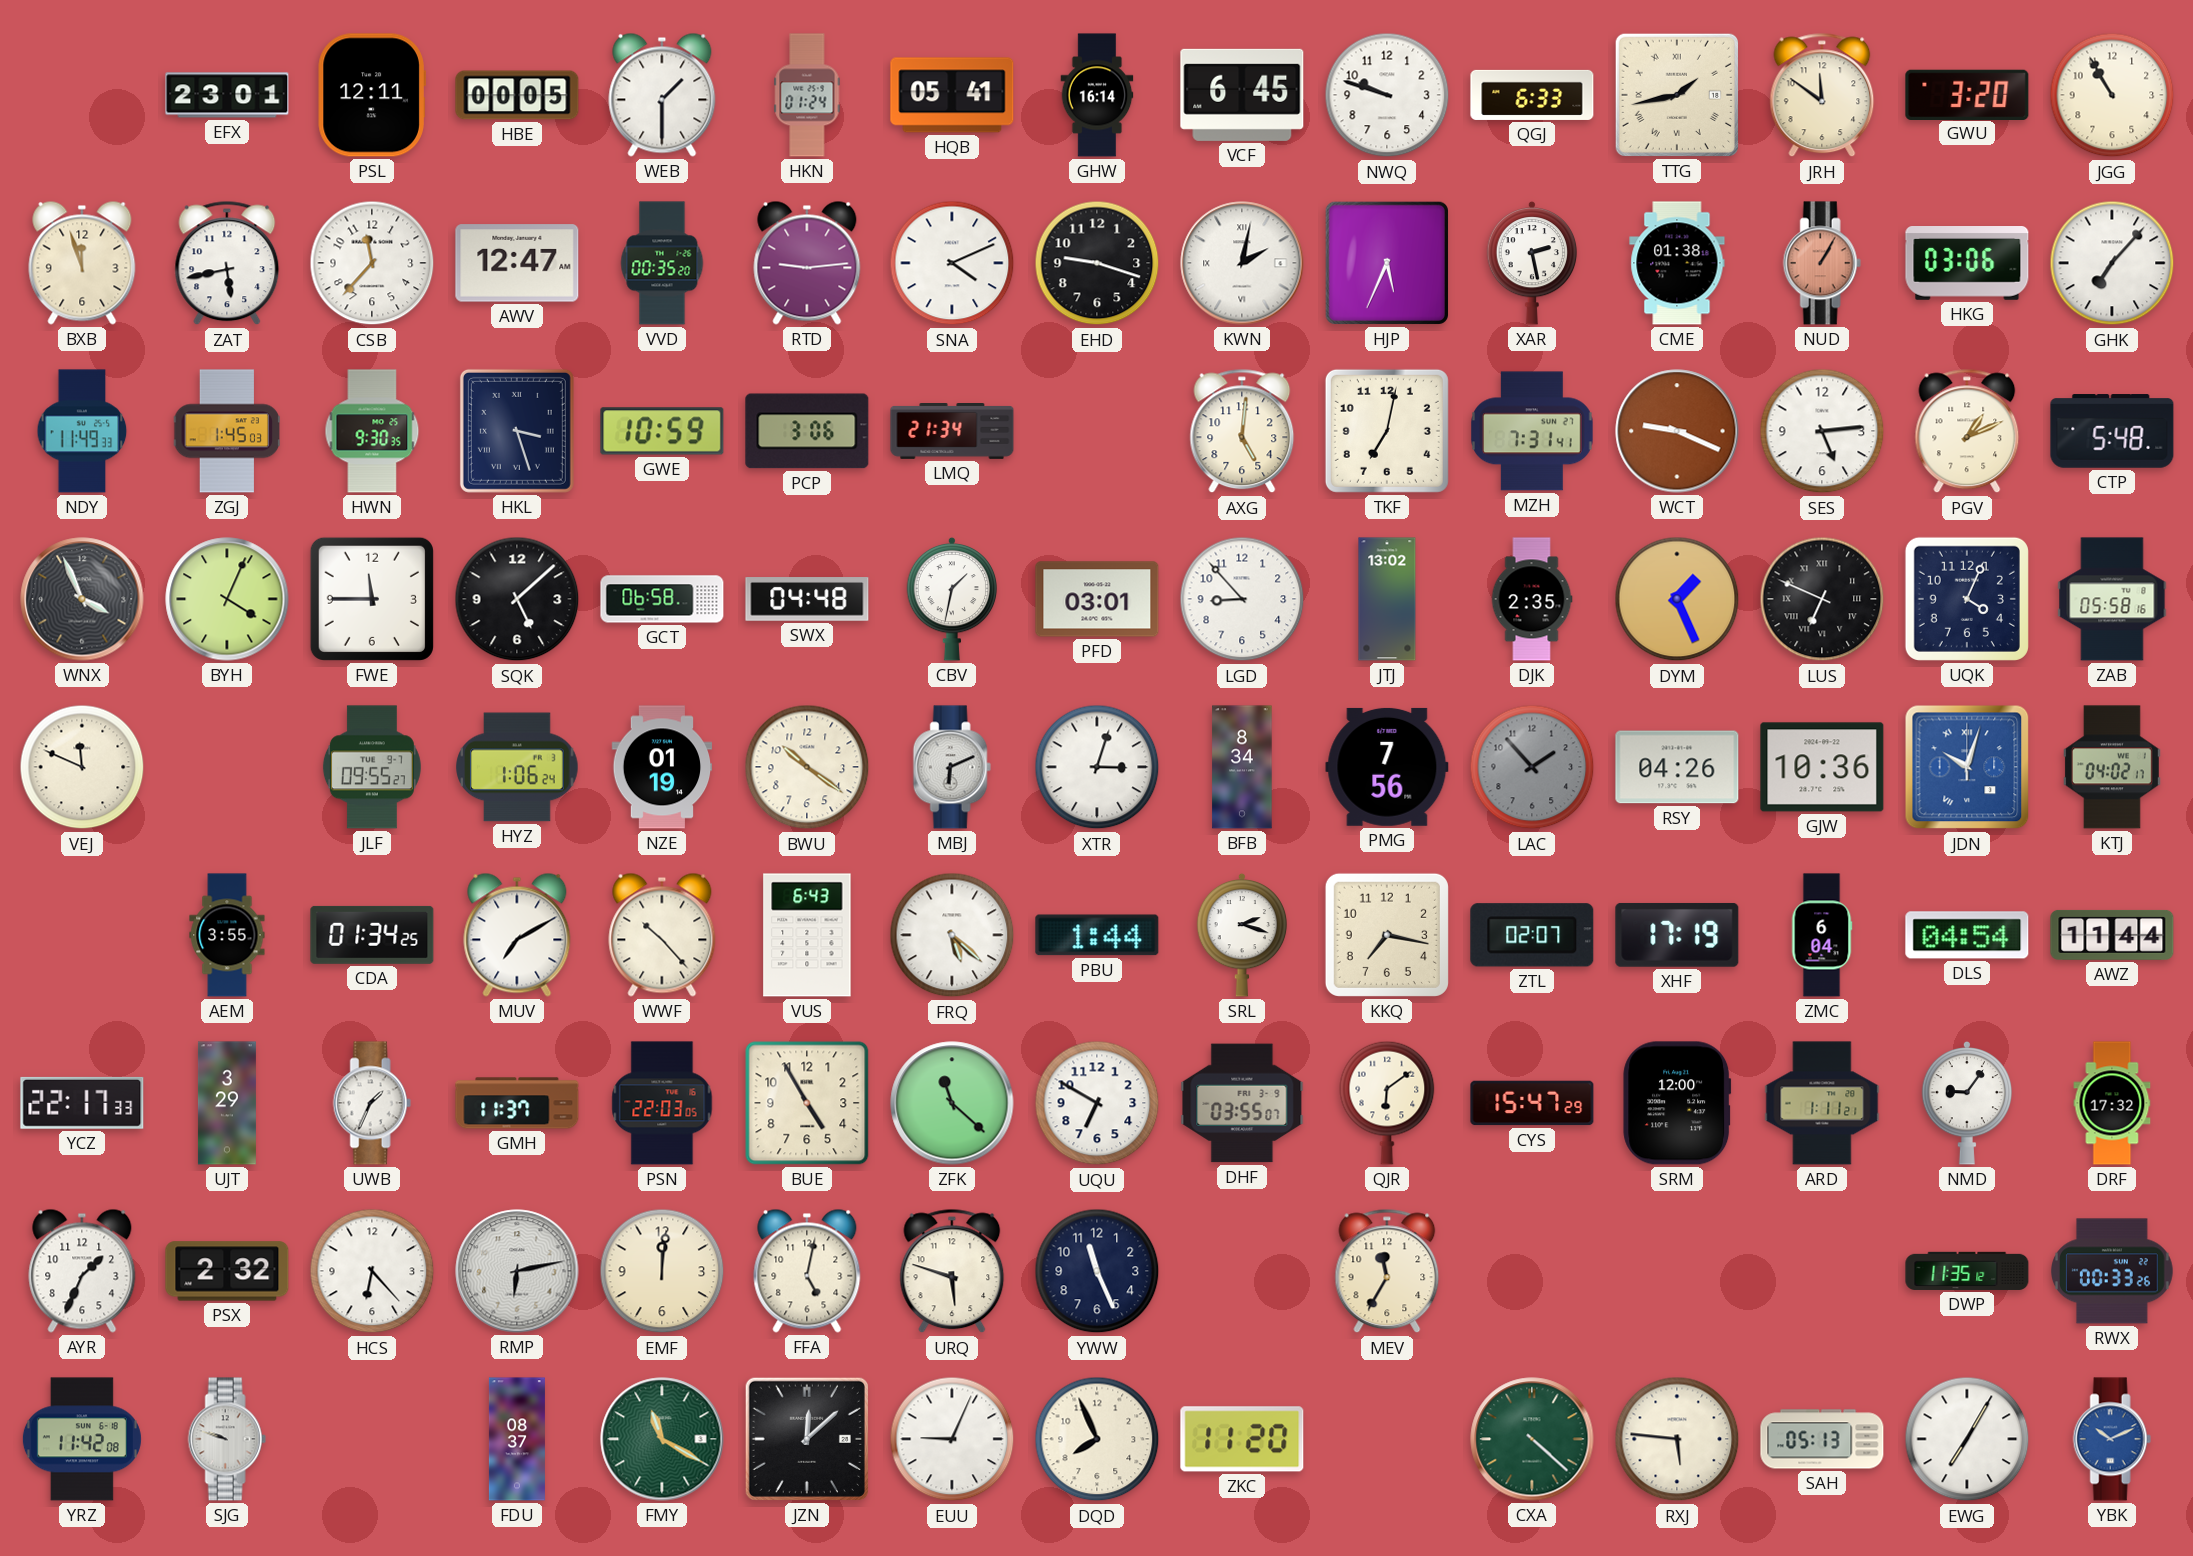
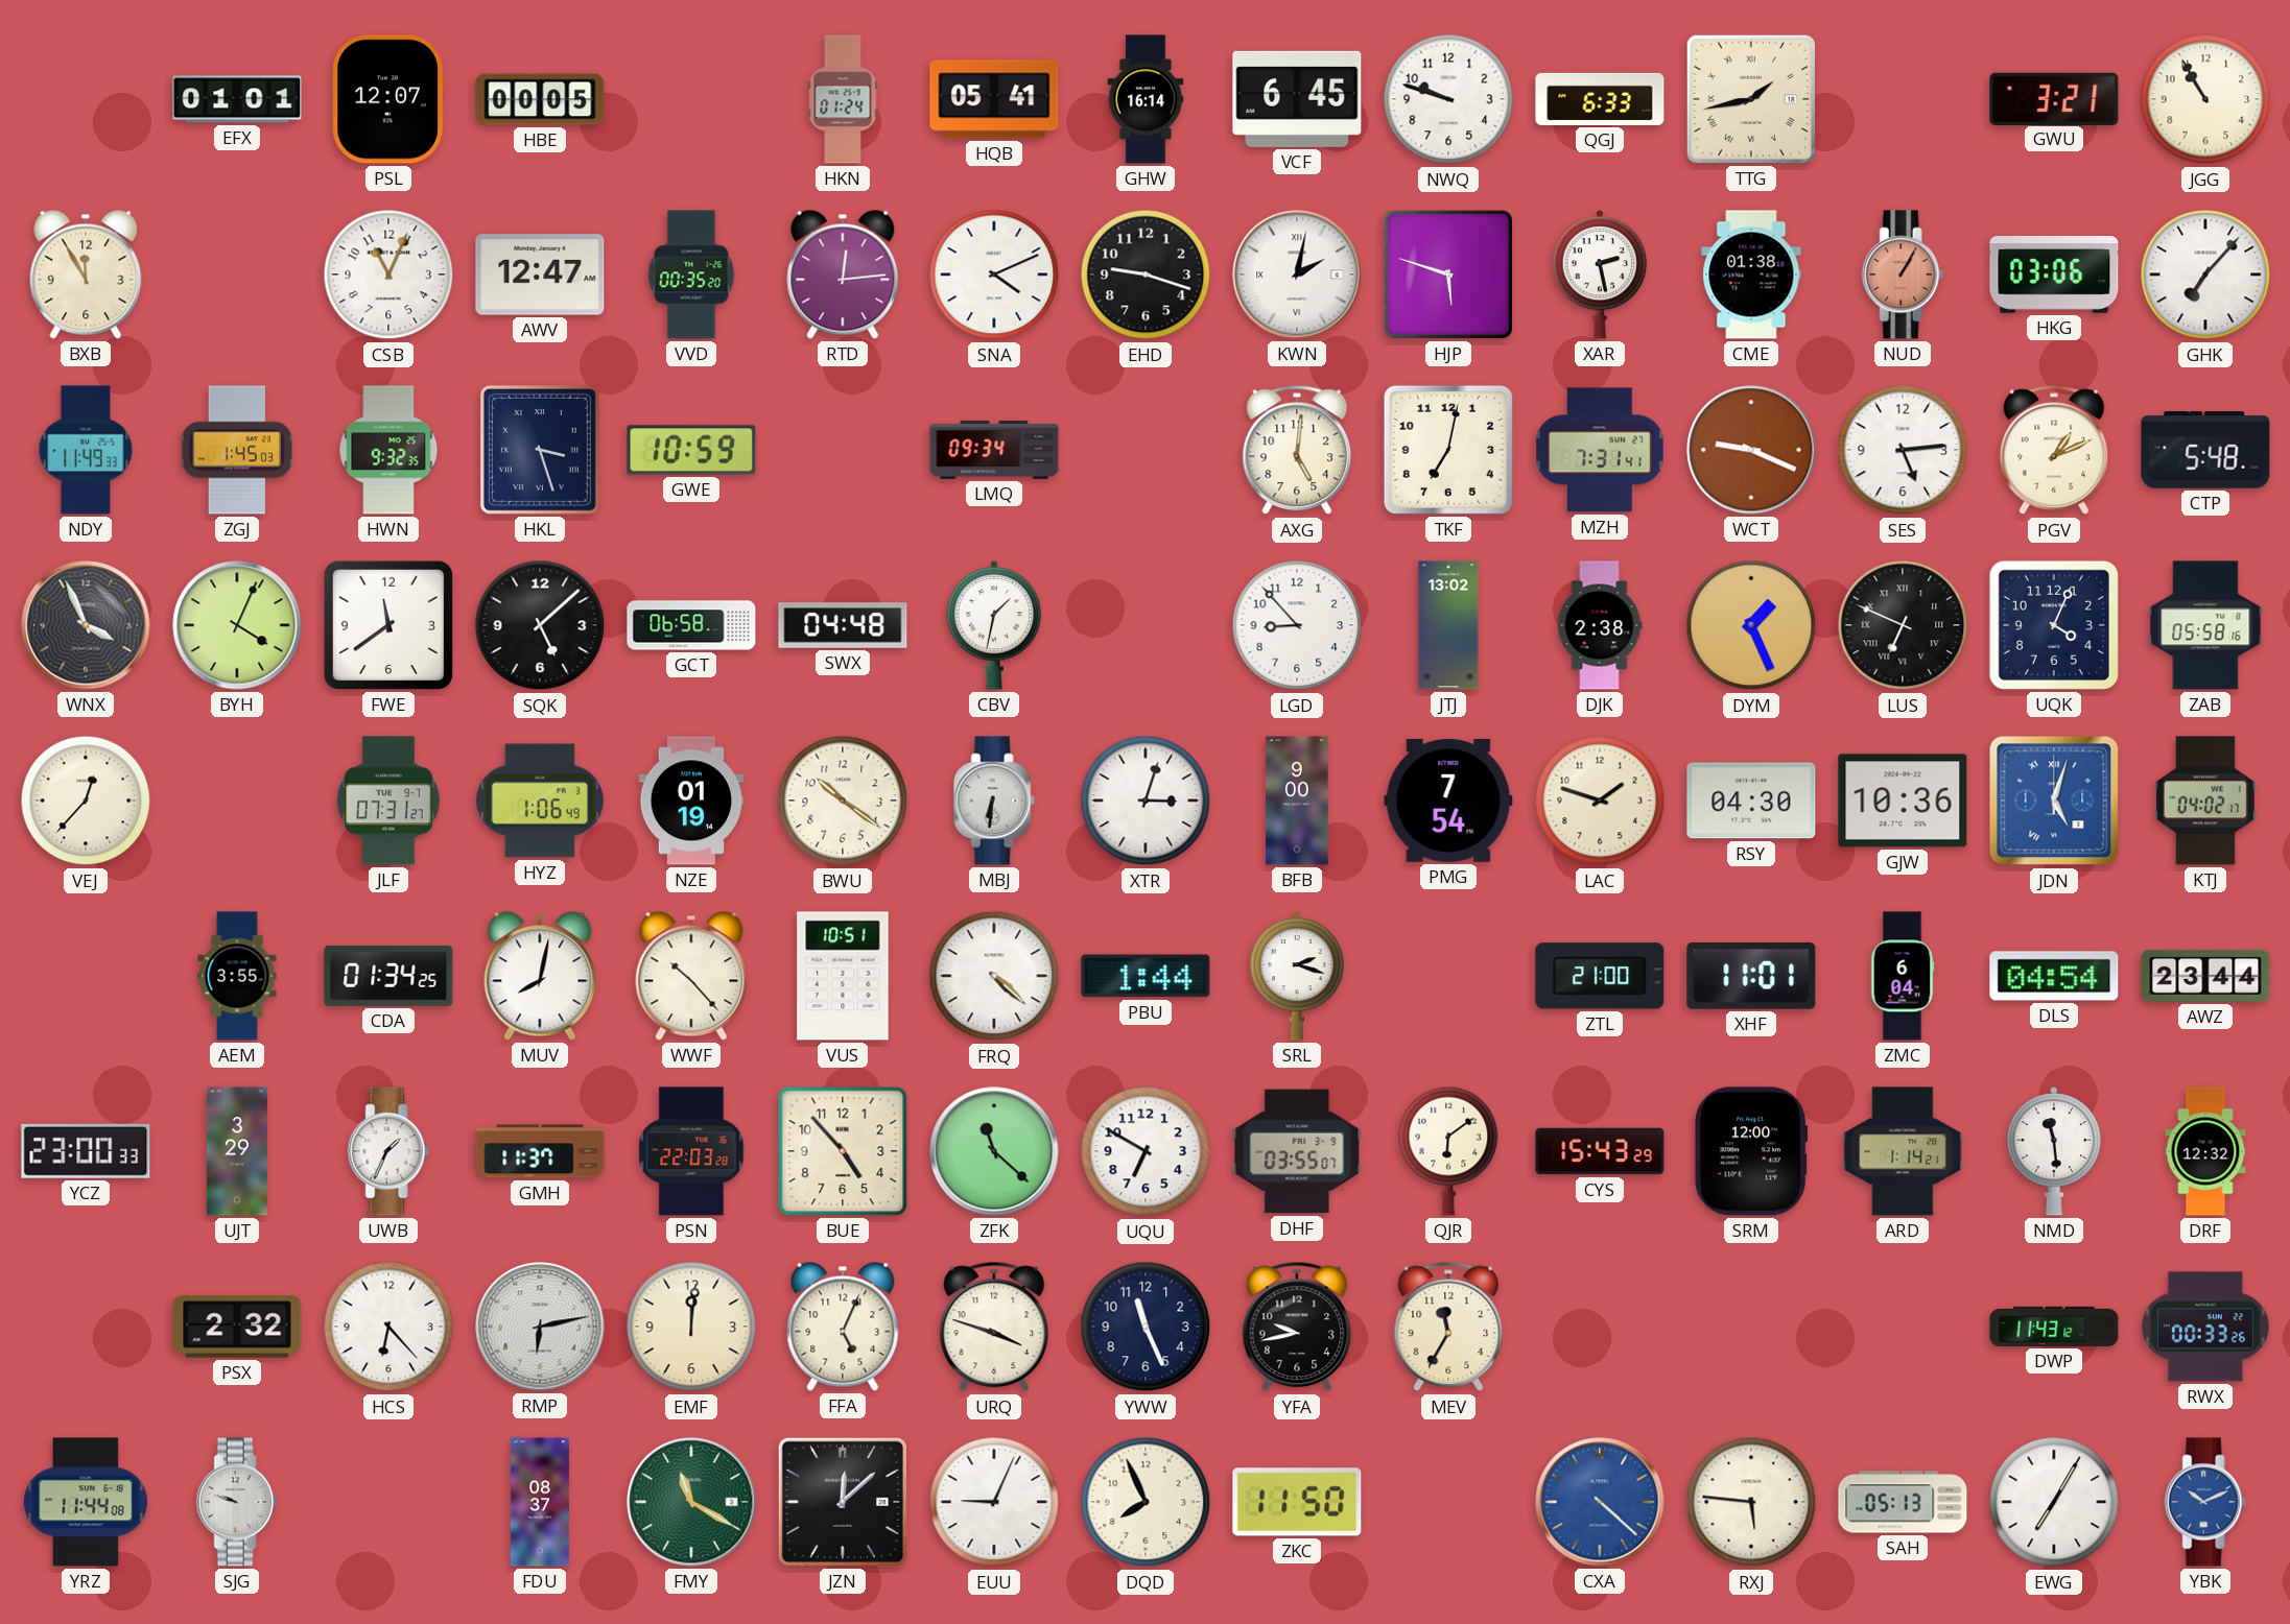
EFX: 23:01 -> 01:01
PSL: 12:11 -> 12:07
WEB: 1:30 -> none
JRH: 11:51 -> none
GWU: 3:20 -> 3:21
BXB: 11:57 -> 11:55
ZAT: 5:43 -> none
CSB: 11:37 -> 11:04
RTD: 9:14 -> 12:14
HJP: 5:34 -> 5:48
HWN: 9:30 -> 9:32
PCP: 3:06 -> none
LMQ: 21:34 -> 09:34
FWE: 11:45 -> 11:39
PFD: 03:01 -> none
DJK: 2:35 -> 2:38
VEJ: 11:49 -> 12:37
JLF: 09:55 -> 07:31
HYZ: 1:06:24 -> 1:06:49
MBJ: 6:11 -> 6:31
BFB: 8:34 -> 9:00
PMG: 7:56 -> 7:54
LAC: 1:53 -> 1:48
LAC dial: grey -> cream
RSY: 04:26 -> 04:30
JDN: 10:03 -> 5:03
MUV: 7:10 -> 8:02
VUS: 6:43 -> 10:51
FRQ: 5:22 -> 4:22
KKQ: 7:17 -> none
ZTL: 02:07 -> 21:00
XHF: 17:19 -> 11:01
AWZ: 11:44 -> 23:44
YCZ: 22:17 -> 23:00
PSN: 22:03:05 -> 22:03:28
BUE: 4:55 -> 4:53
CYS: 15:47 -> 15:43
ARD: 1:11 -> 1:14
NMD: 9:06 -> 11:29
DRF: 17:32 -> 12:32
AYR: 1:34 -> none
FFA: 5:02 -> 5:04
URQ: 5:48 -> 3:48
YFA: none -> 9:43
DWP: 11:35 -> 11:43
YRZ: 11:42 -> 11:44
ZKC: 11:20 -> 11:50
CXA dial: green -> blue
